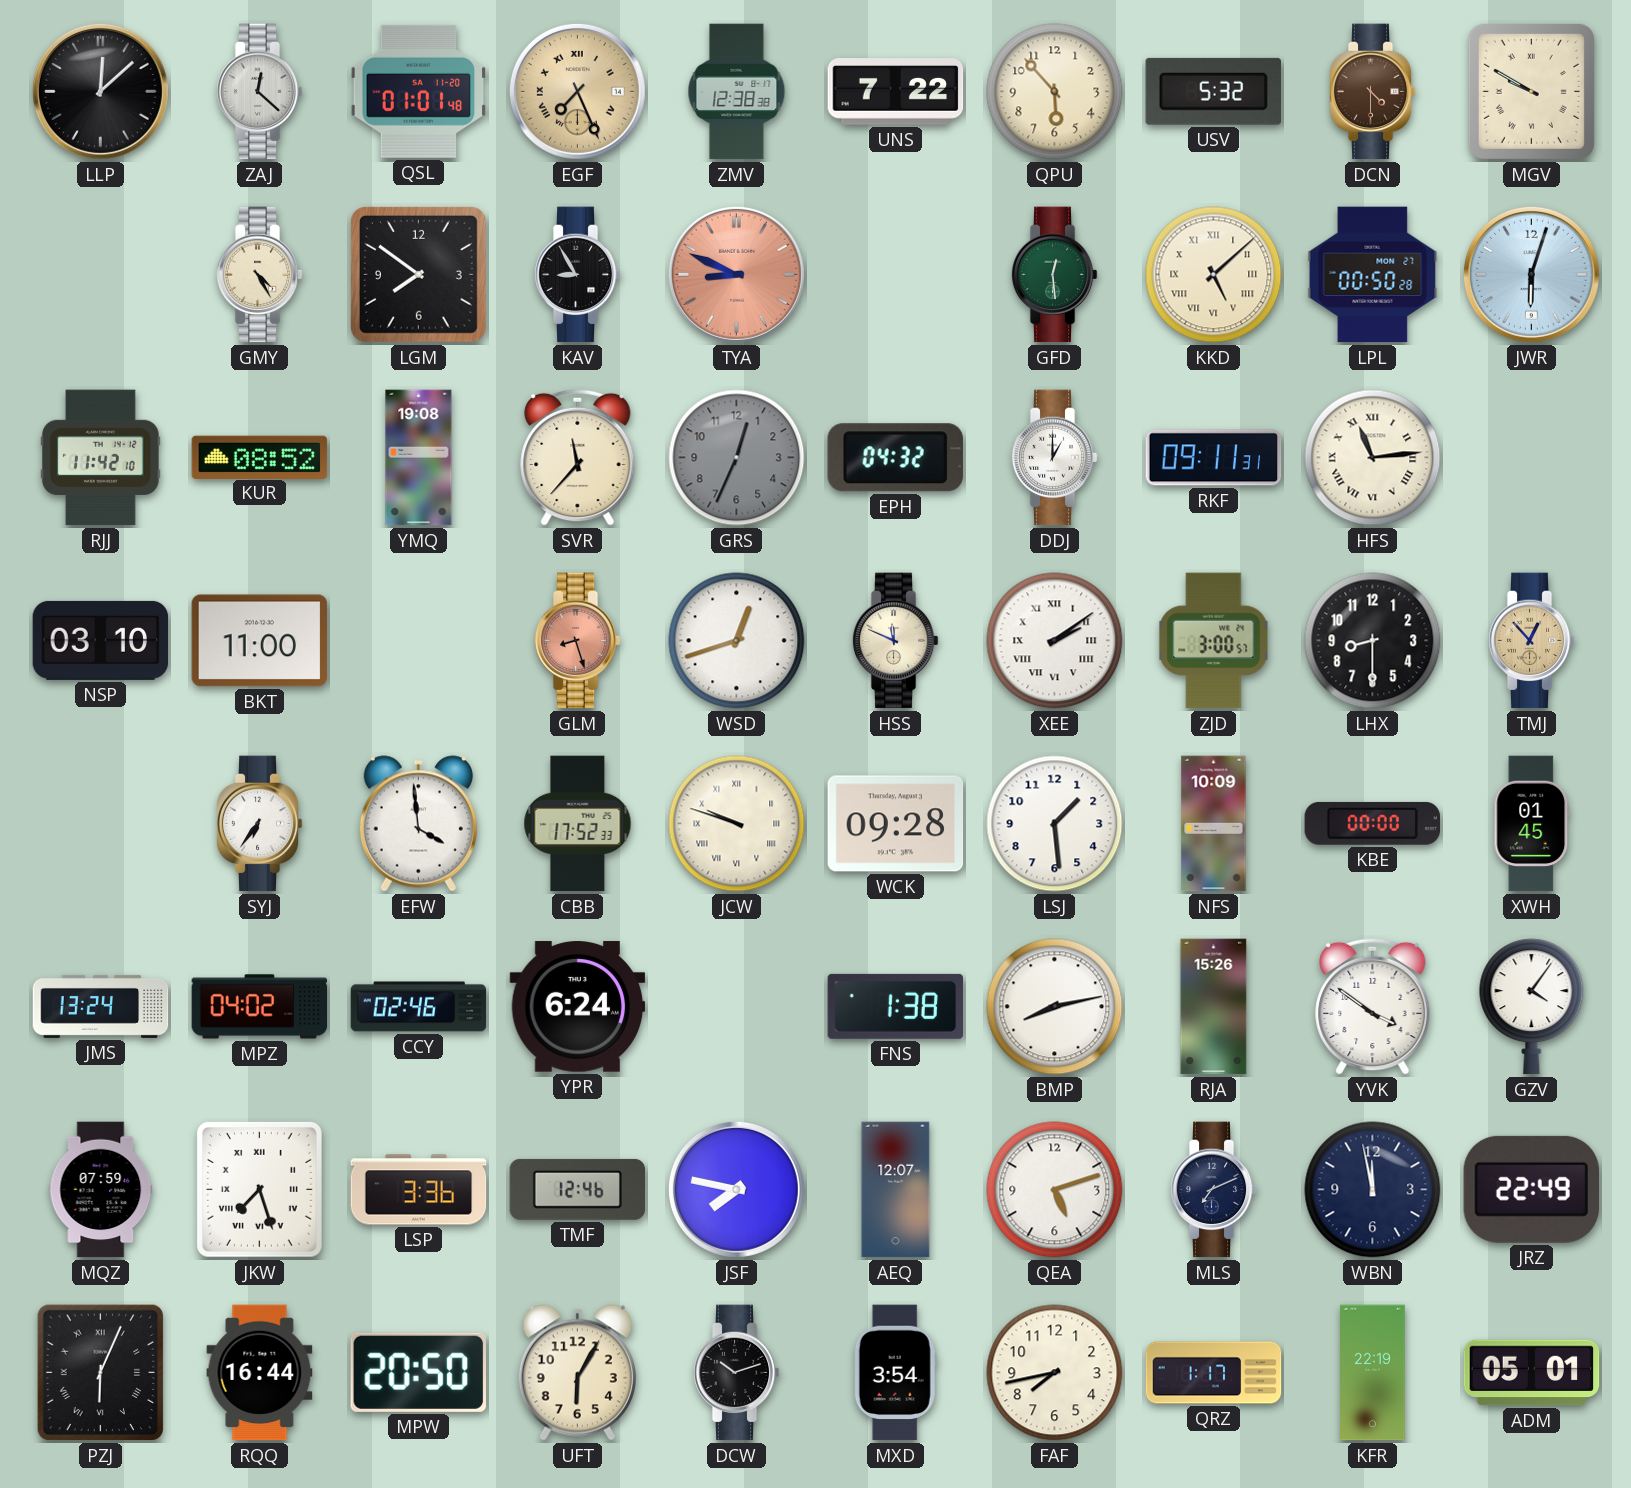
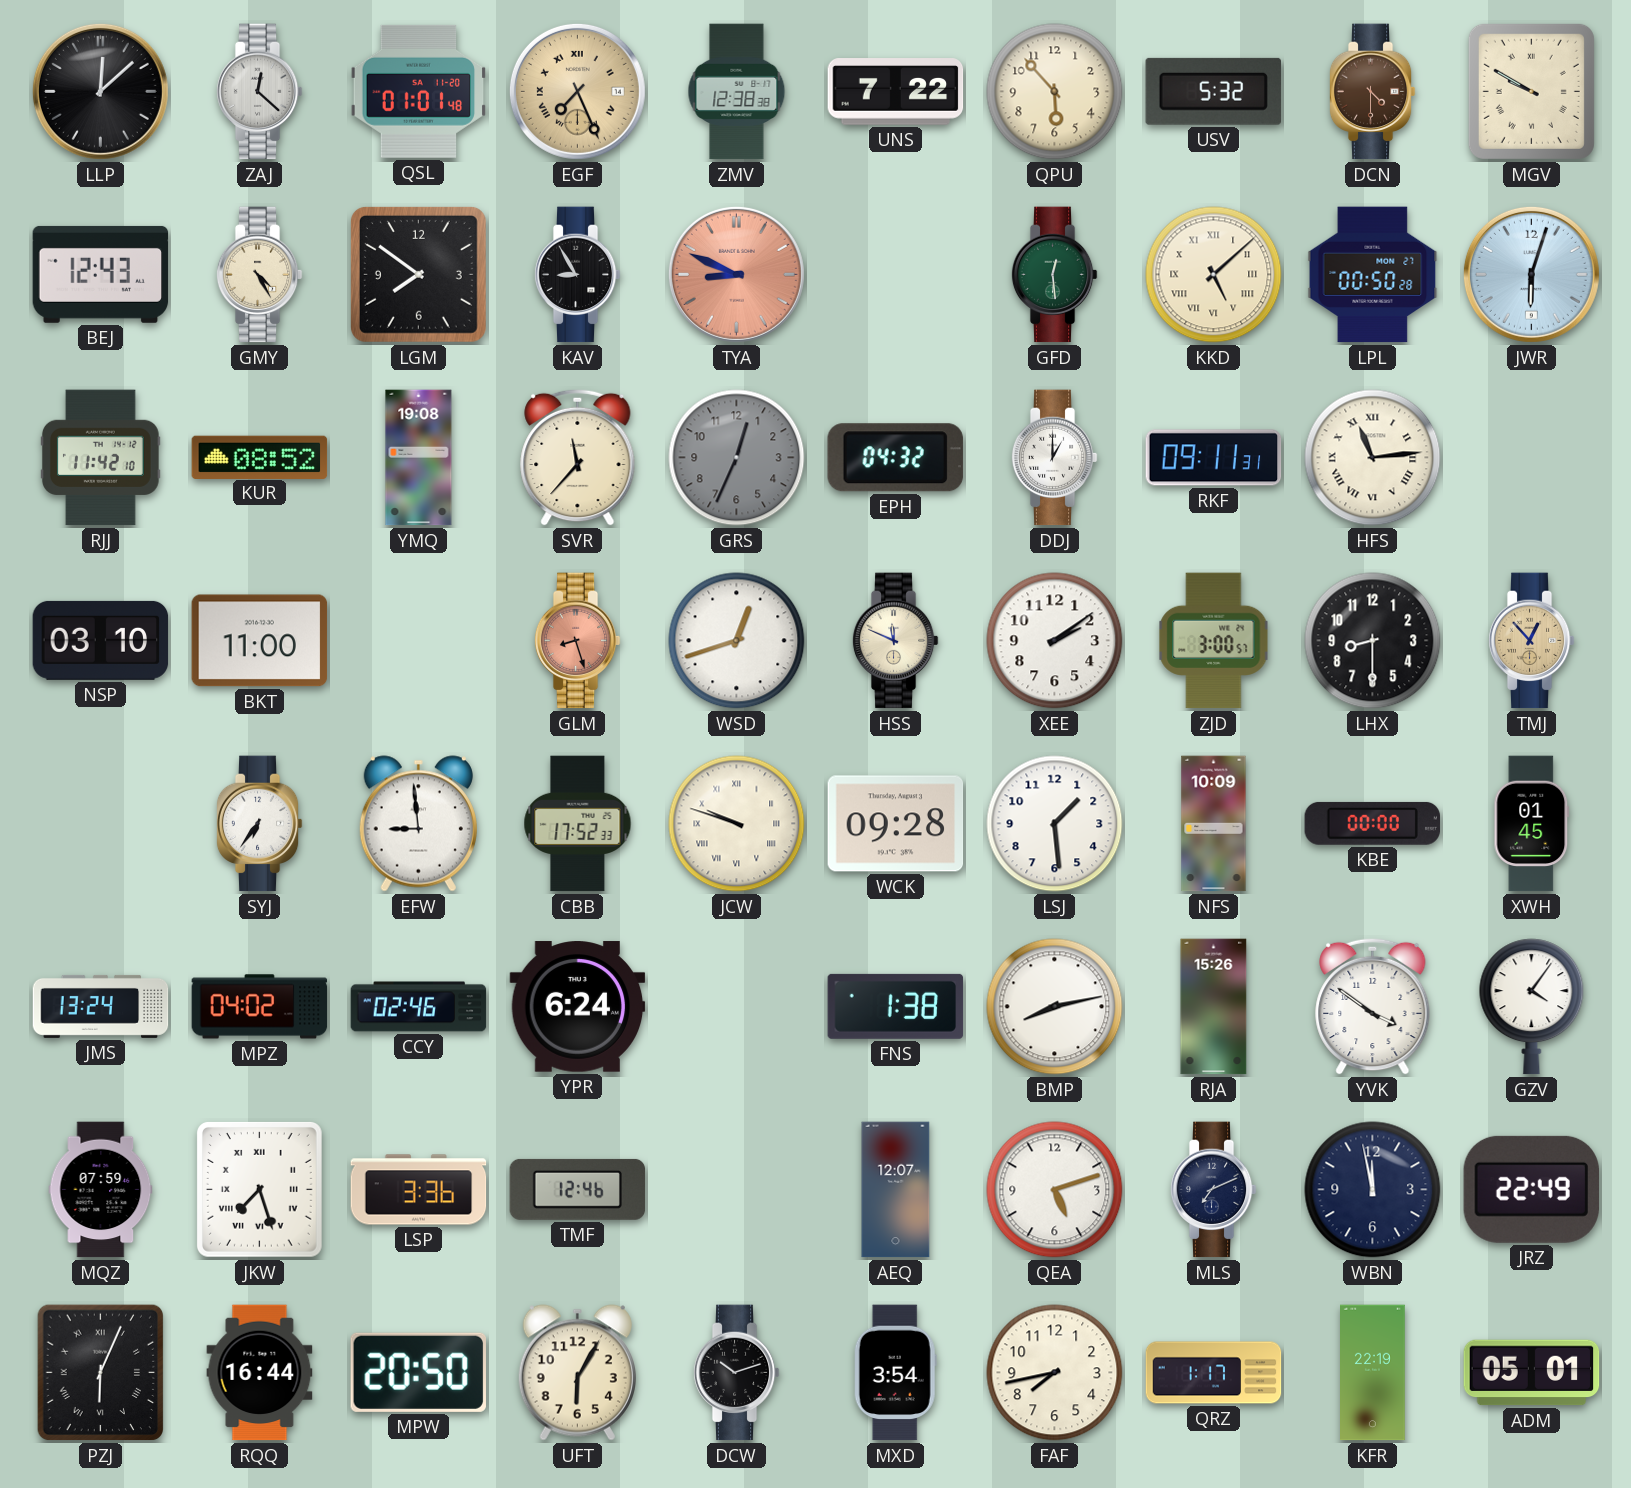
BEJ: none -> 12:43
XEE numerals: Roman -> Arabic
EFW: 3:59 -> 8:59
JSF: 7:47 -> none
